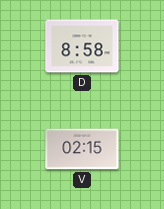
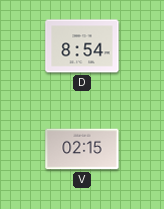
D: 8:58 -> 8:54
